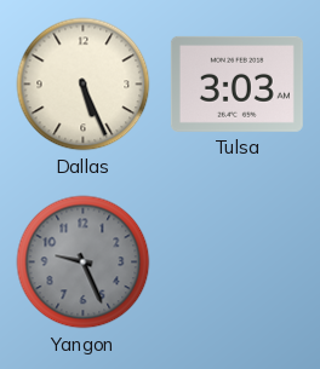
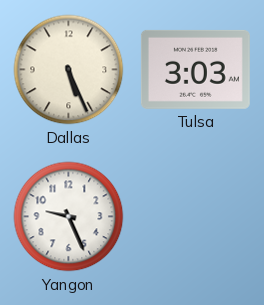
Yangon dial: grey -> white
